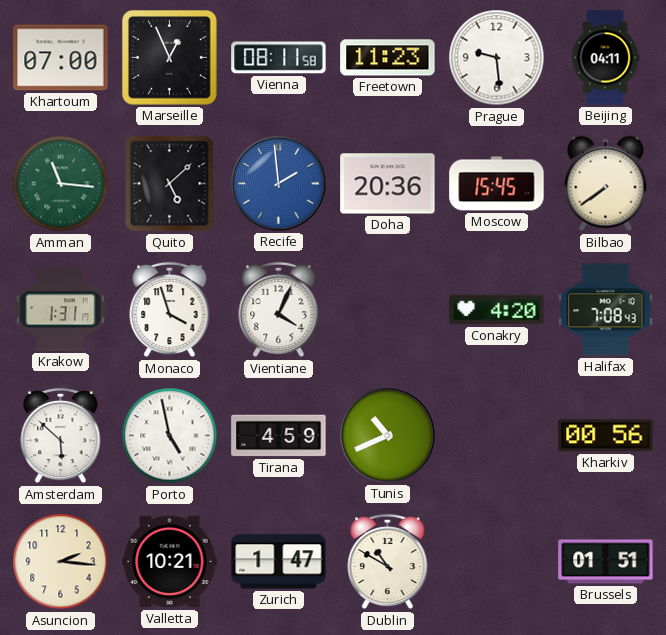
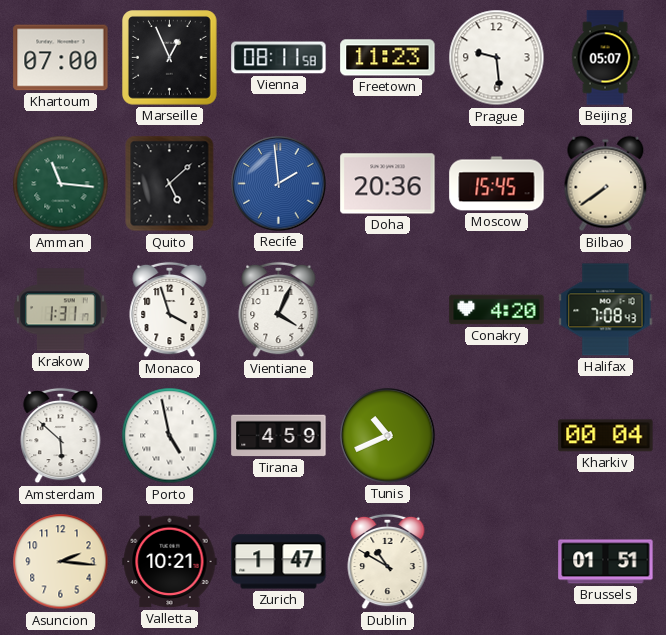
Beijing: 04:11 -> 05:07
Kharkiv: 00:56 -> 00:04
